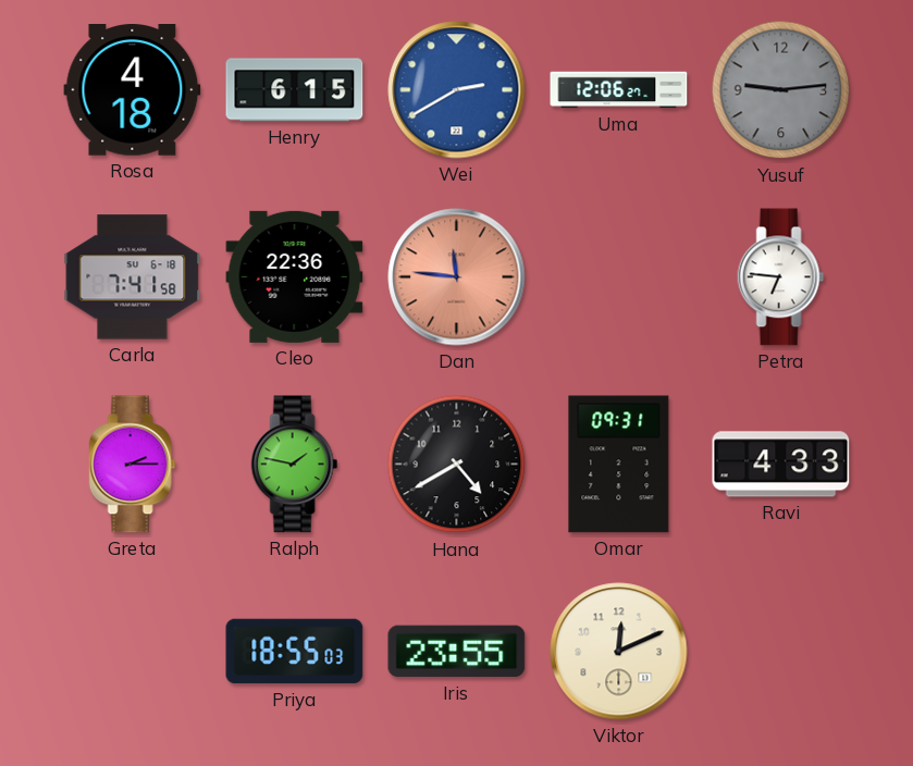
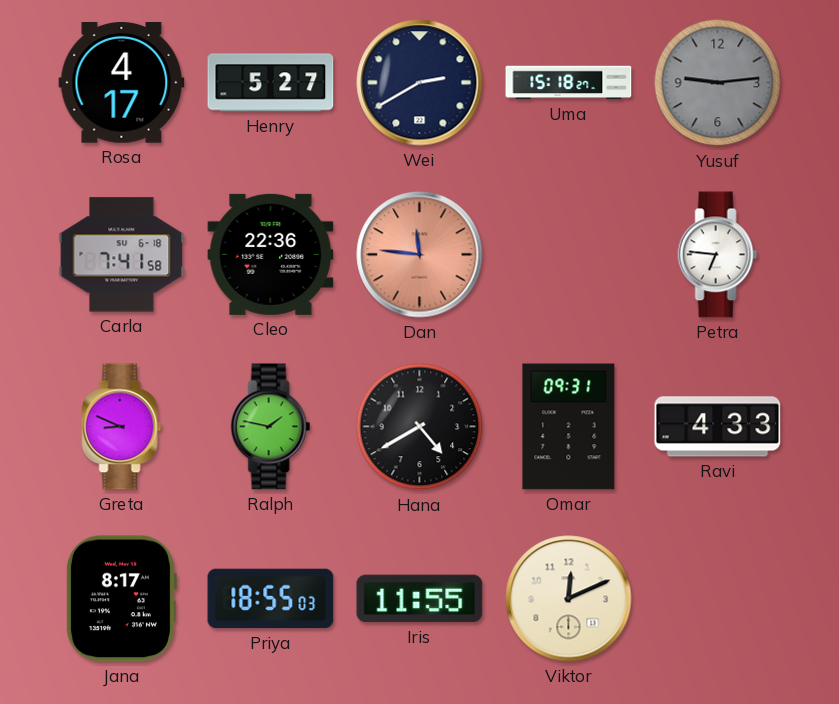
Rosa: 4:18 -> 4:17
Henry: 6:15 -> 5:27
Wei dial: blue -> navy
Uma: 12:06 -> 15:18
Greta: 2:15 -> 8:49
Jana: none -> 8:17
Iris: 23:55 -> 11:55
